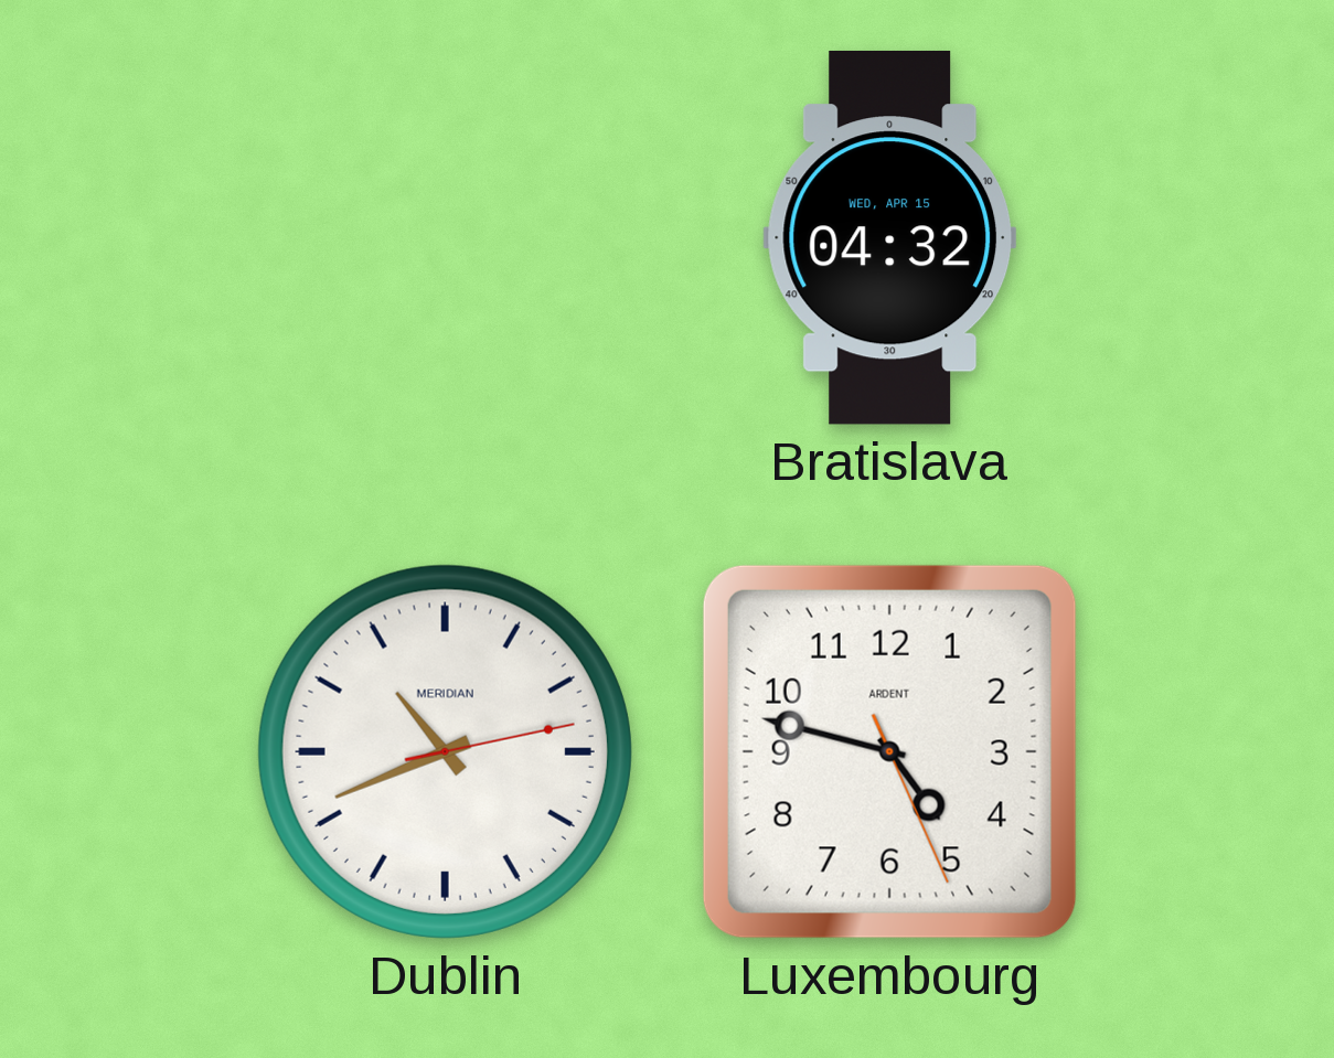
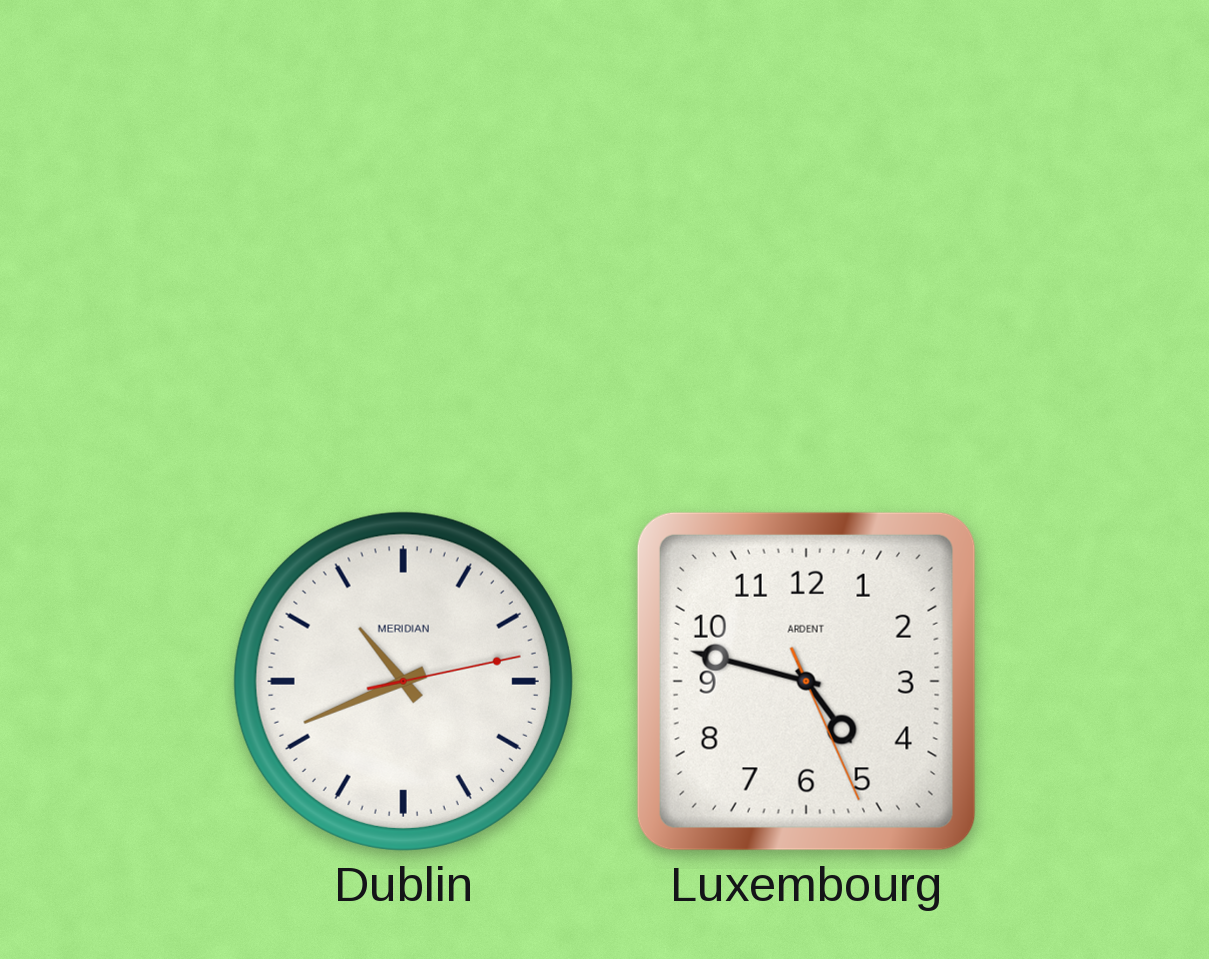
Bratislava: 04:32 -> none
